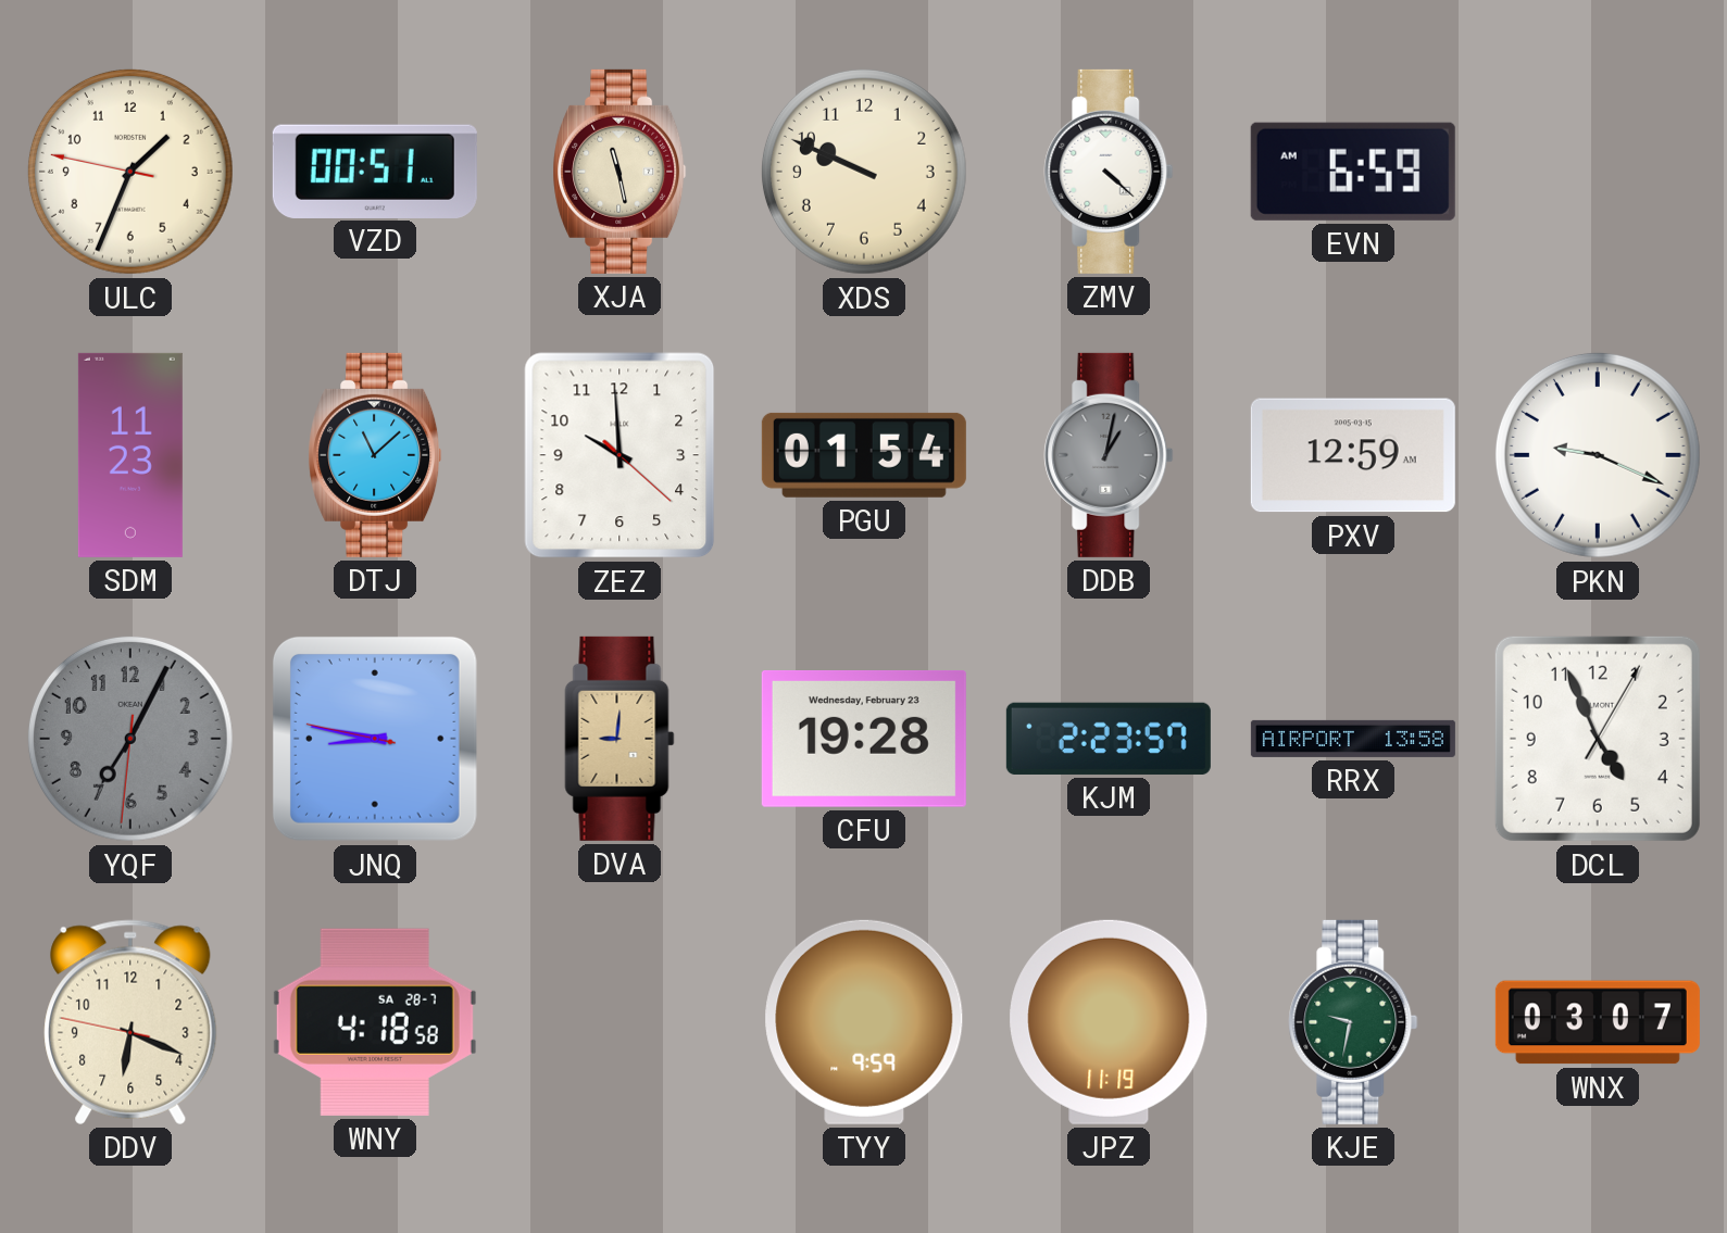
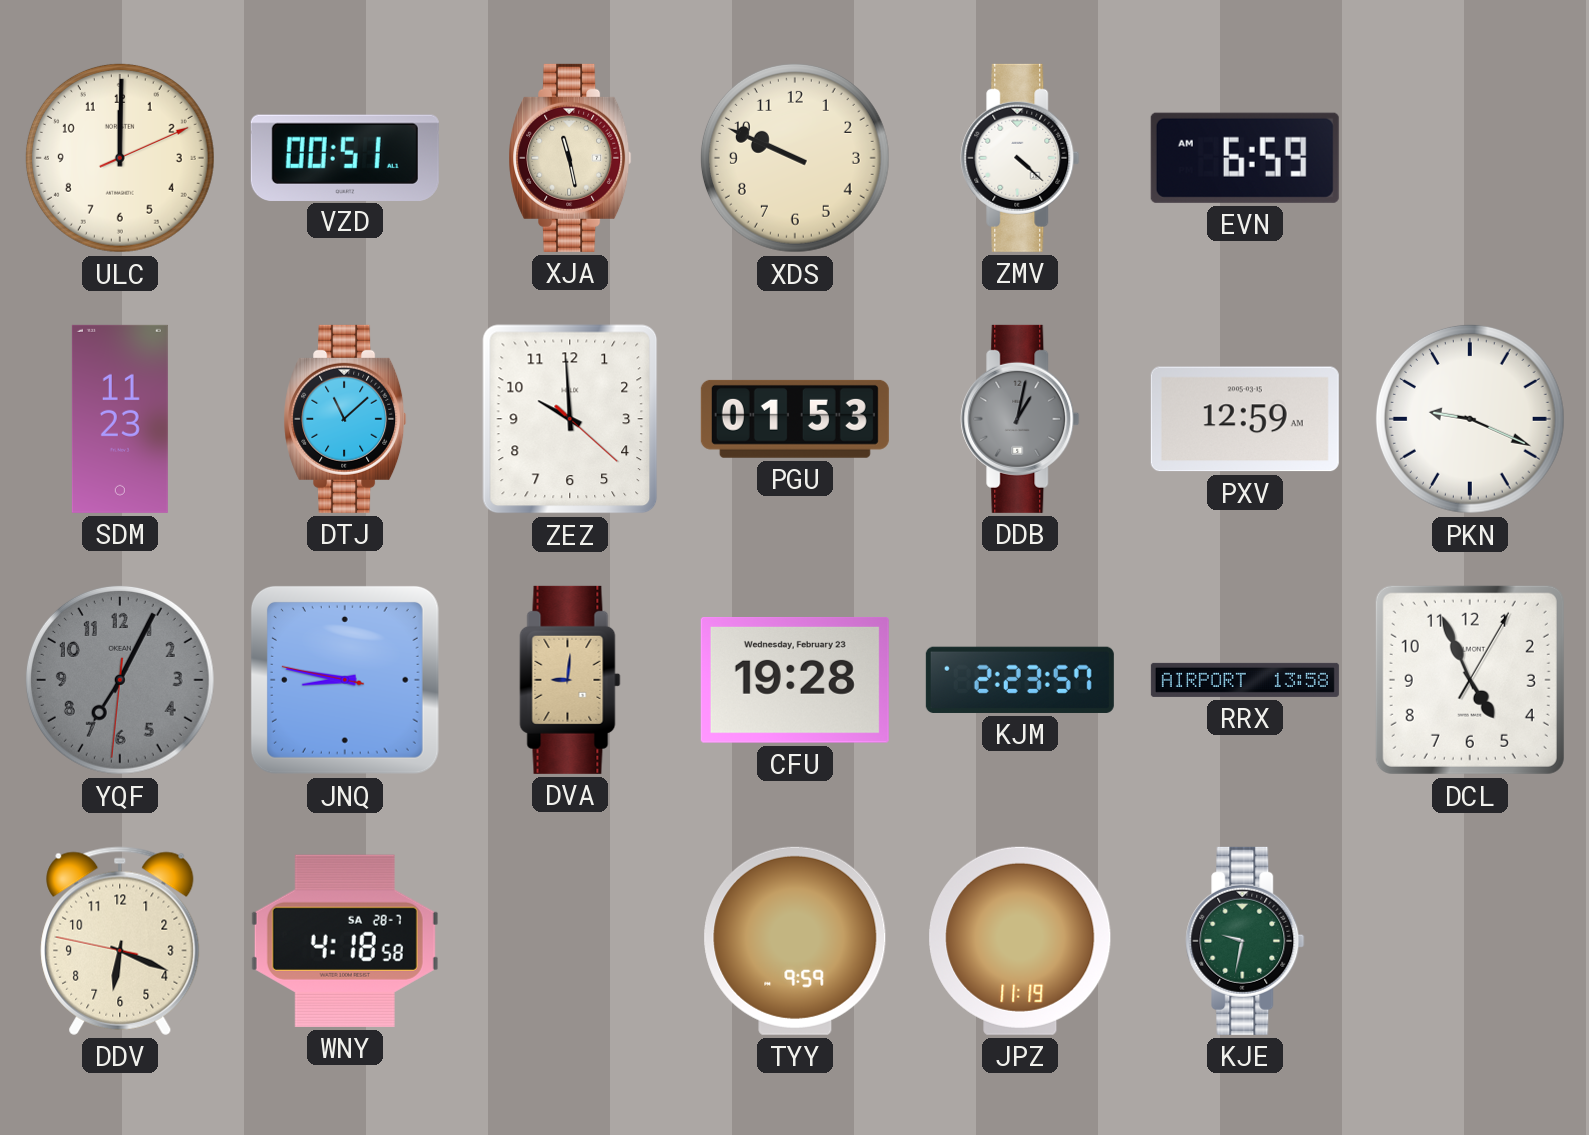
ULC: 1:33 -> 12:00
PGU: 01:54 -> 01:53
WNX: 03:07 -> none
